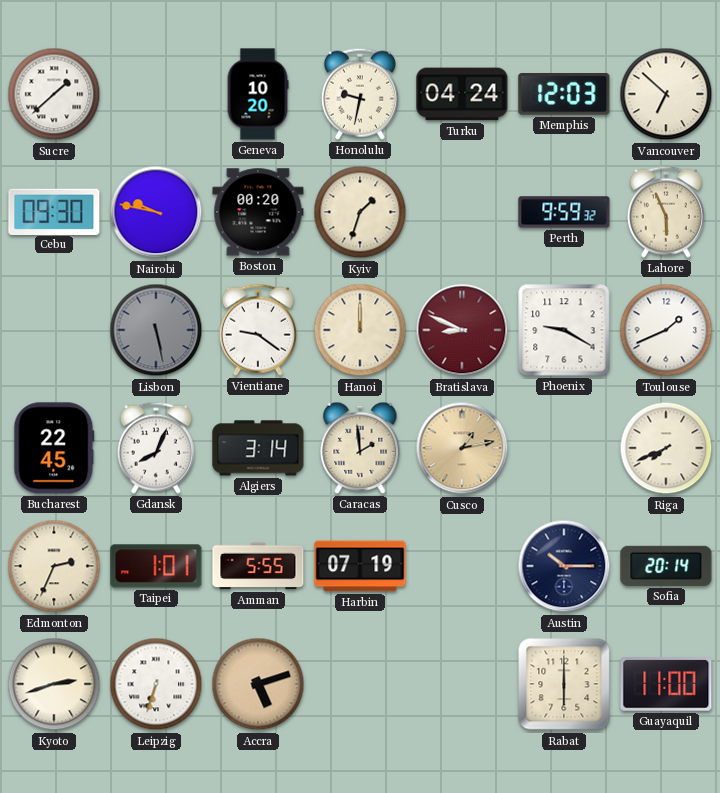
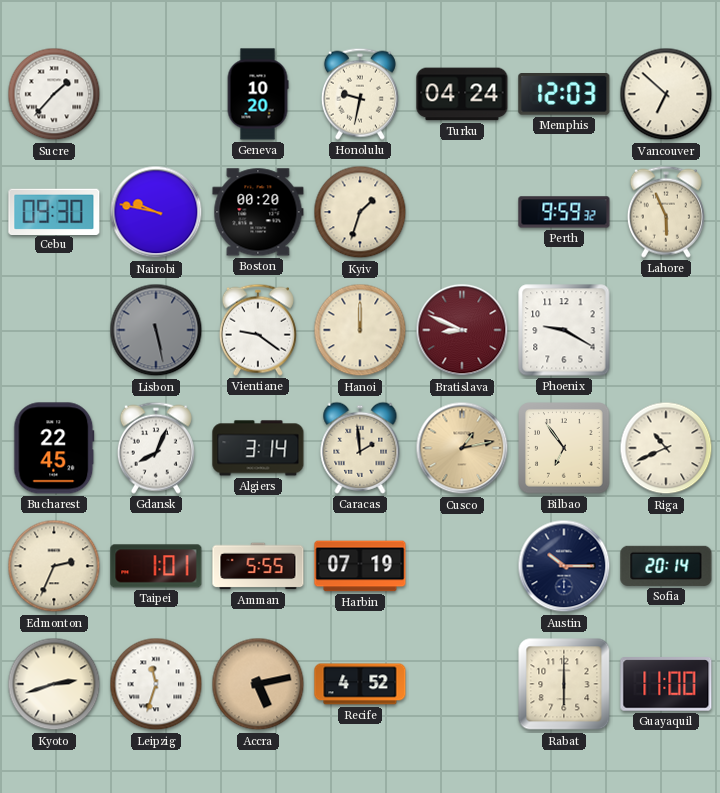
Sucre: 1:38 -> 1:37
Toulouse: 1:41 -> none
Bilbao: none -> 6:54
Riga: 7:41 -> 10:41
Leipzig: 6:33 -> 11:33
Accra: 5:12 -> 5:13
Recife: none -> 4:52
